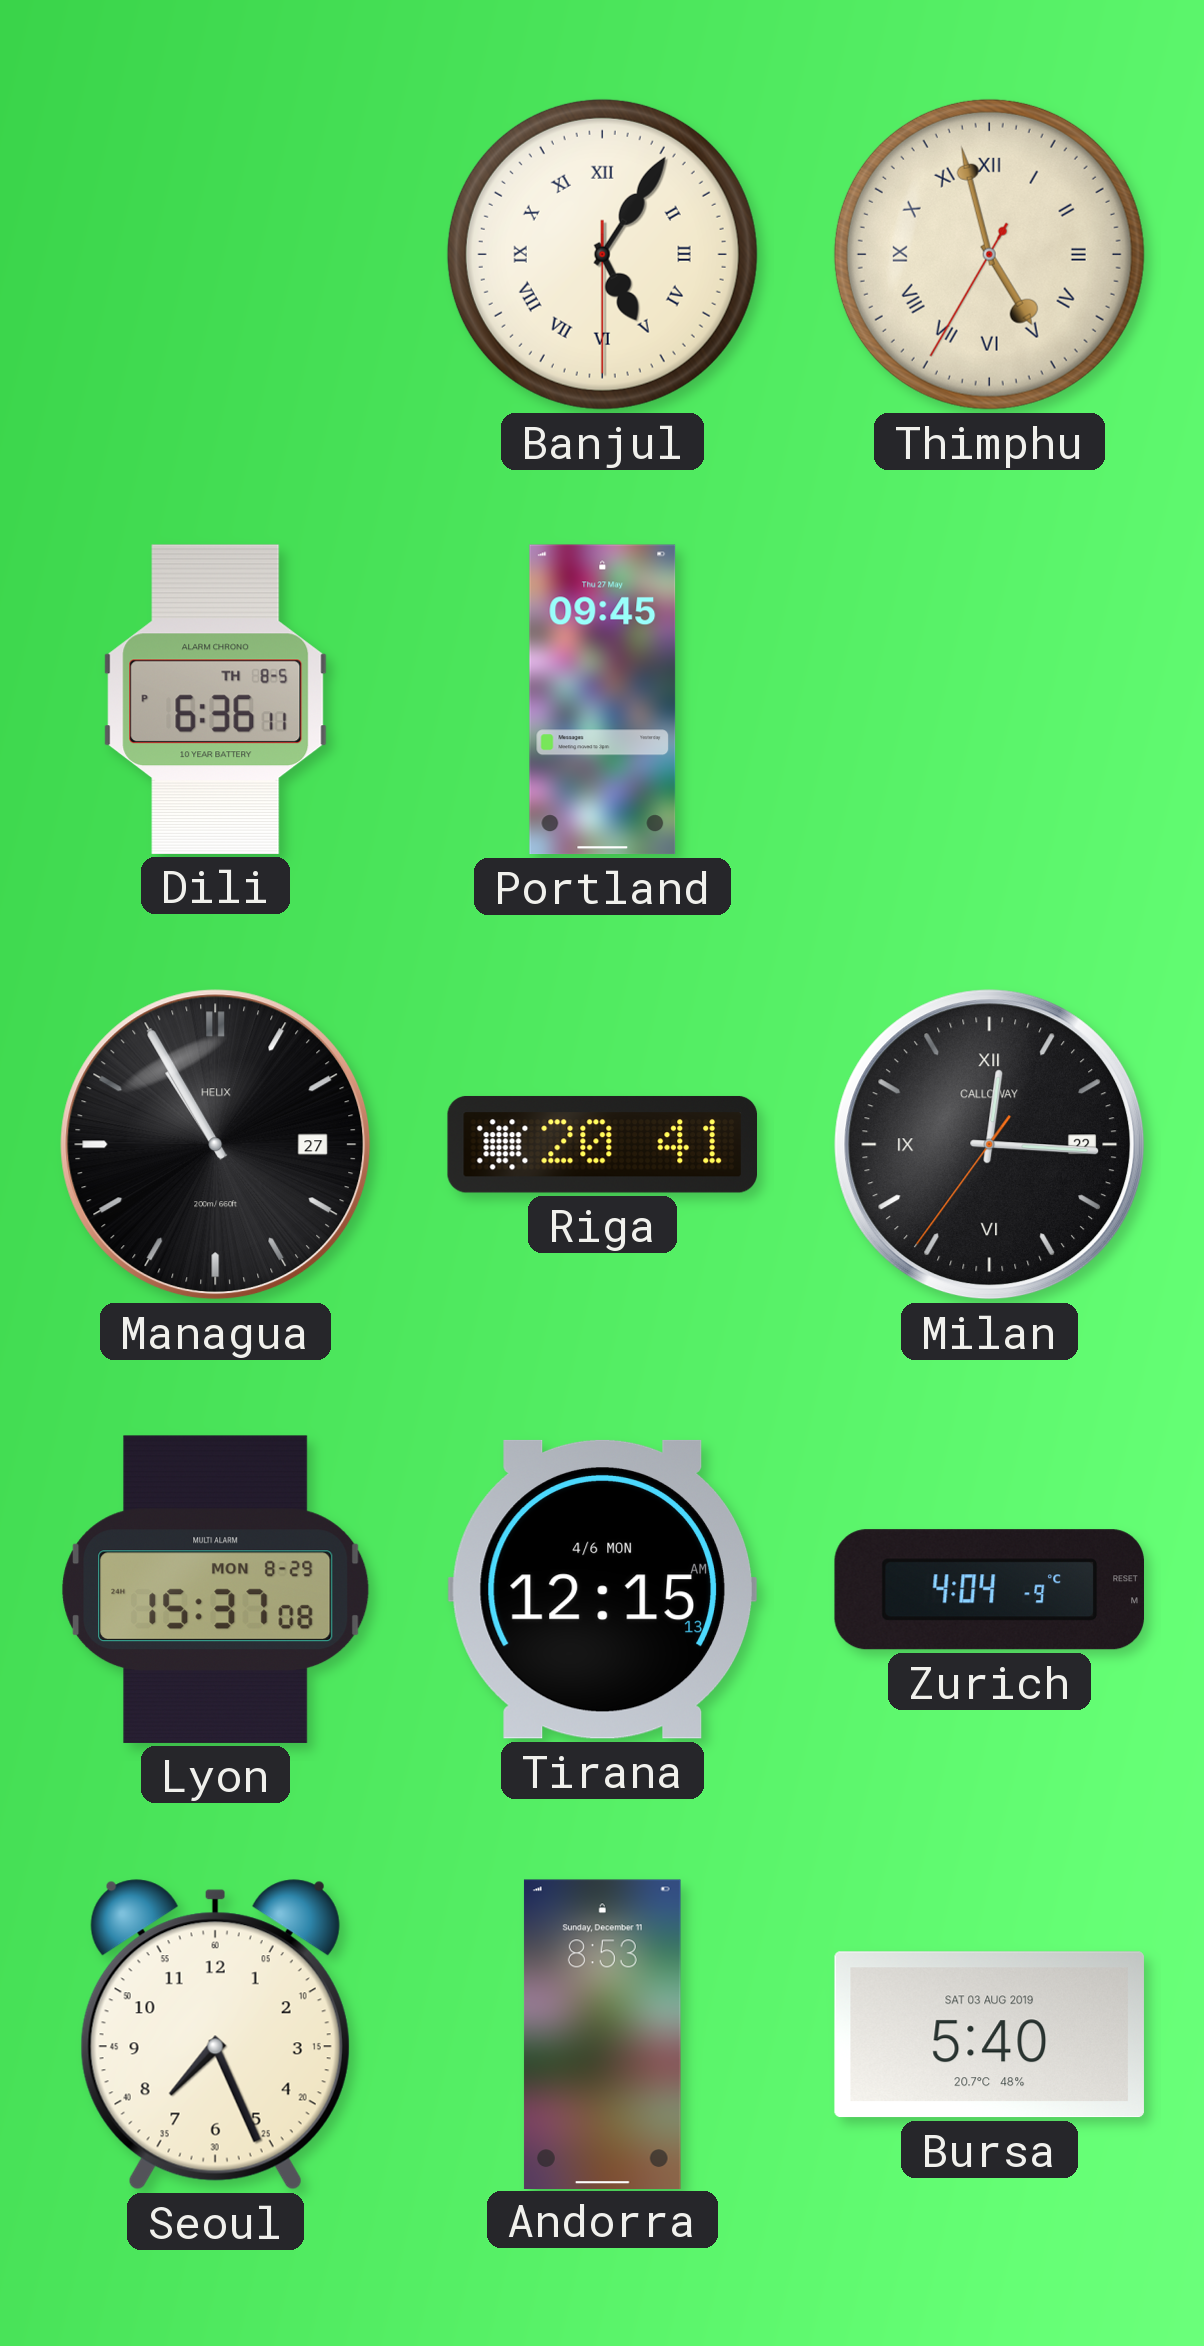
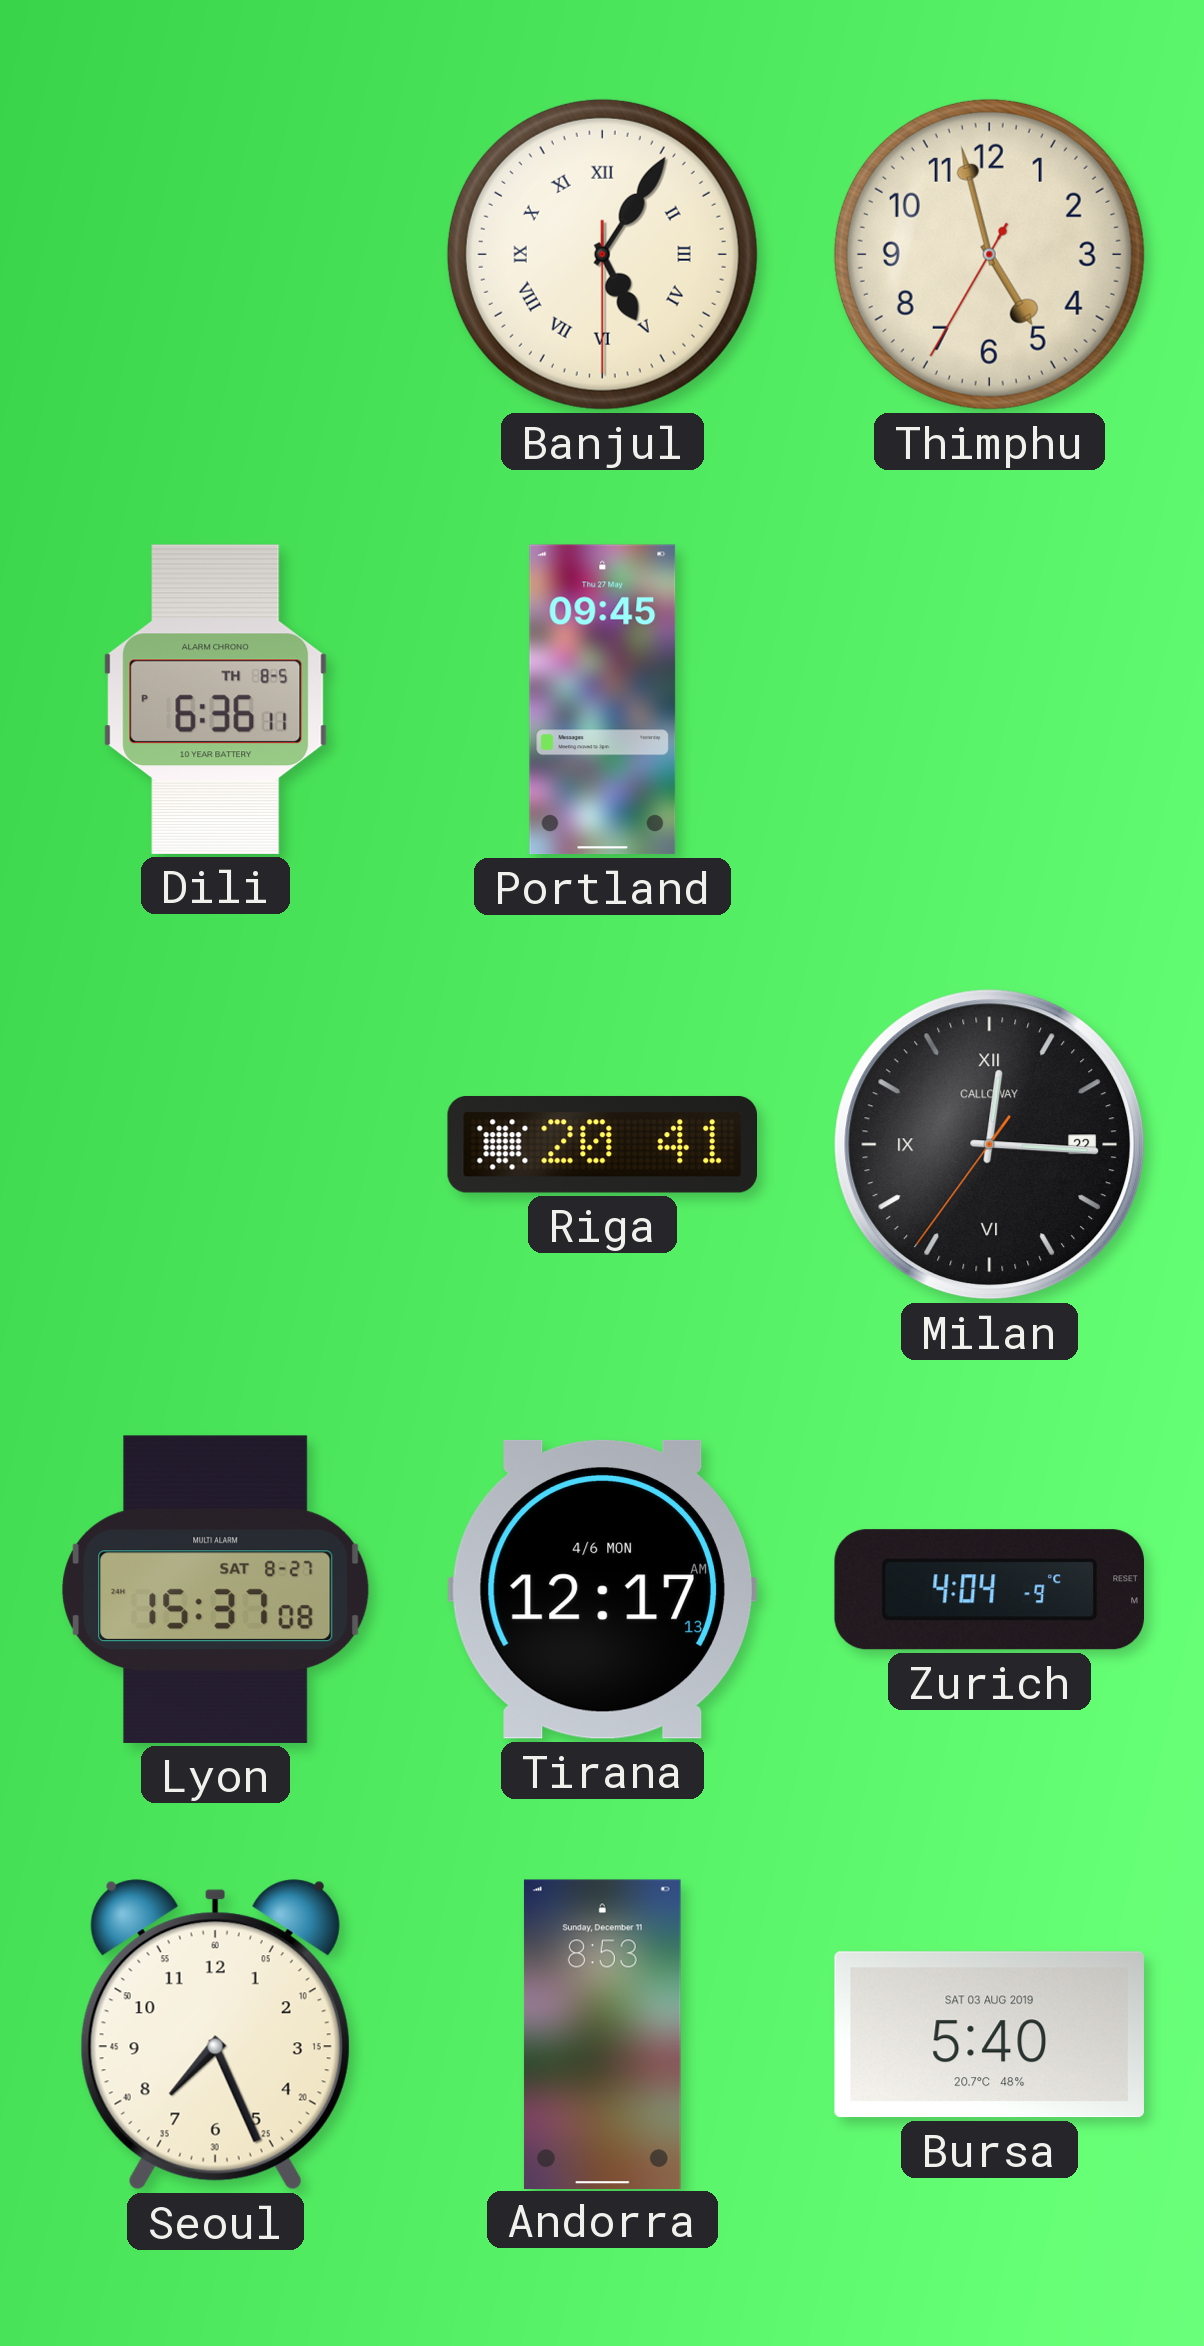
Thimphu numerals: Roman -> Arabic
Managua: 10:55 -> none
Lyon date: MON 8-29 -> SAT 8-27
Tirana: 12:15 -> 12:17
